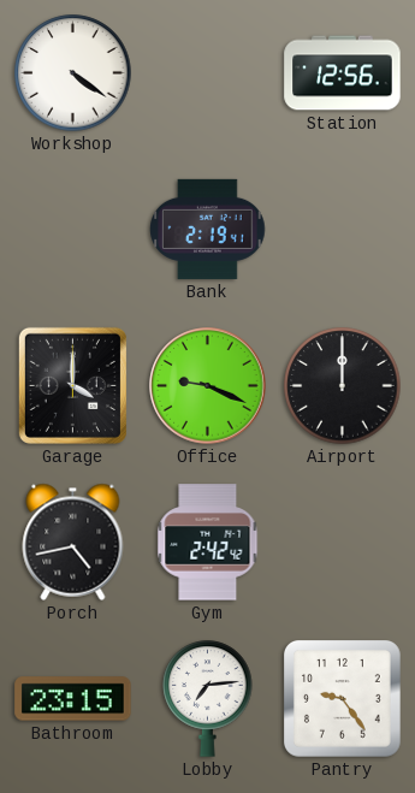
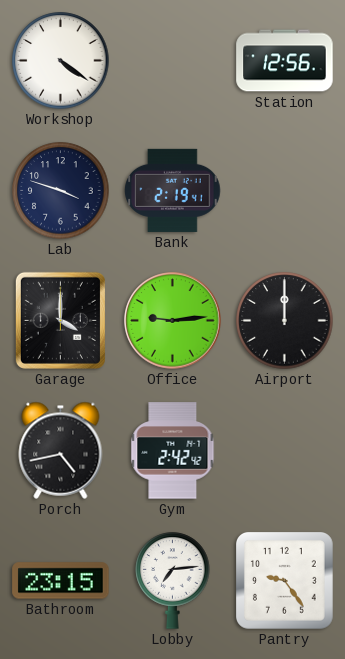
Lab: none -> 3:48
Office: 9:19 -> 9:14
